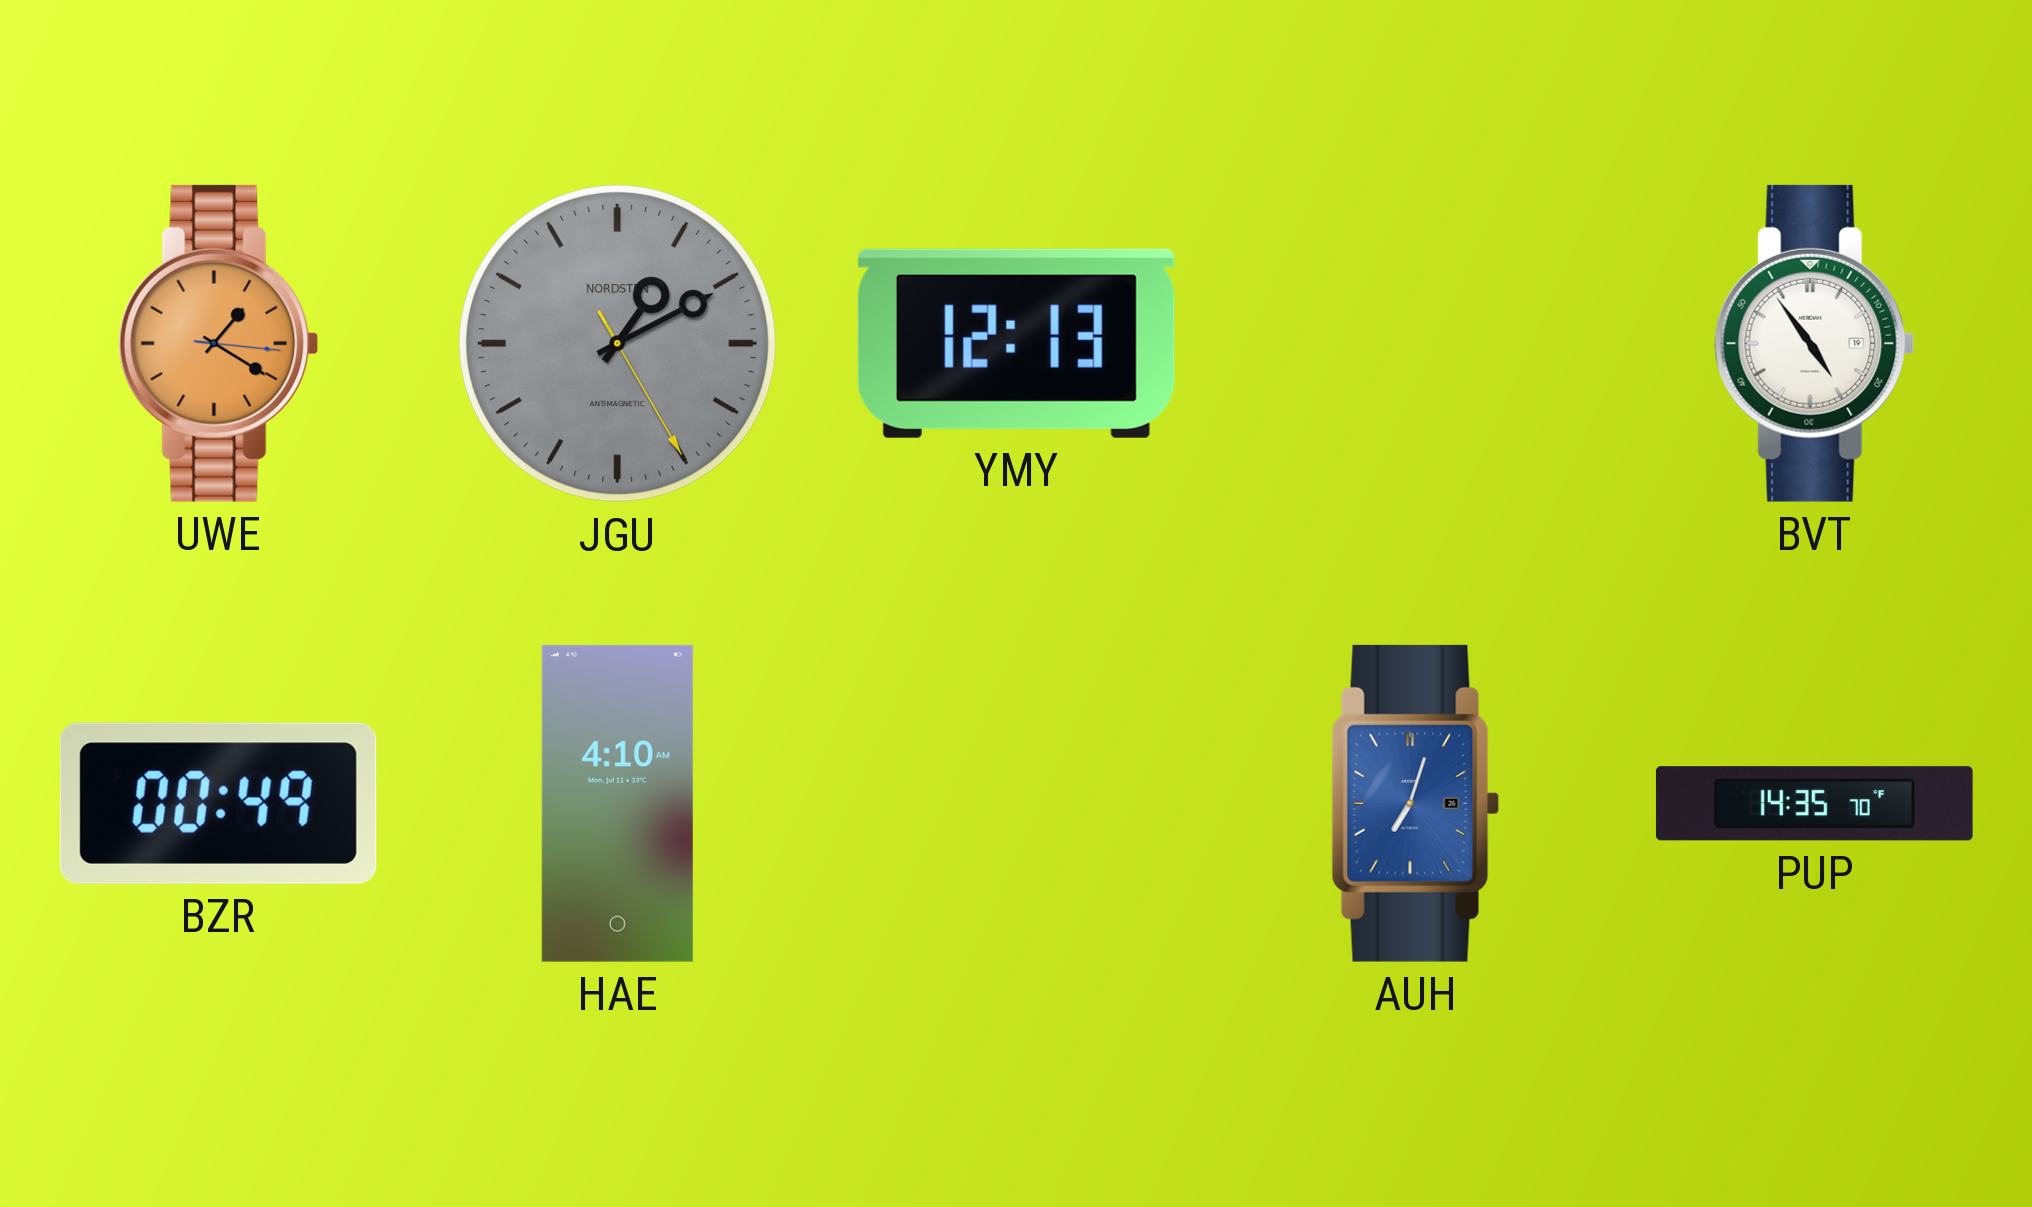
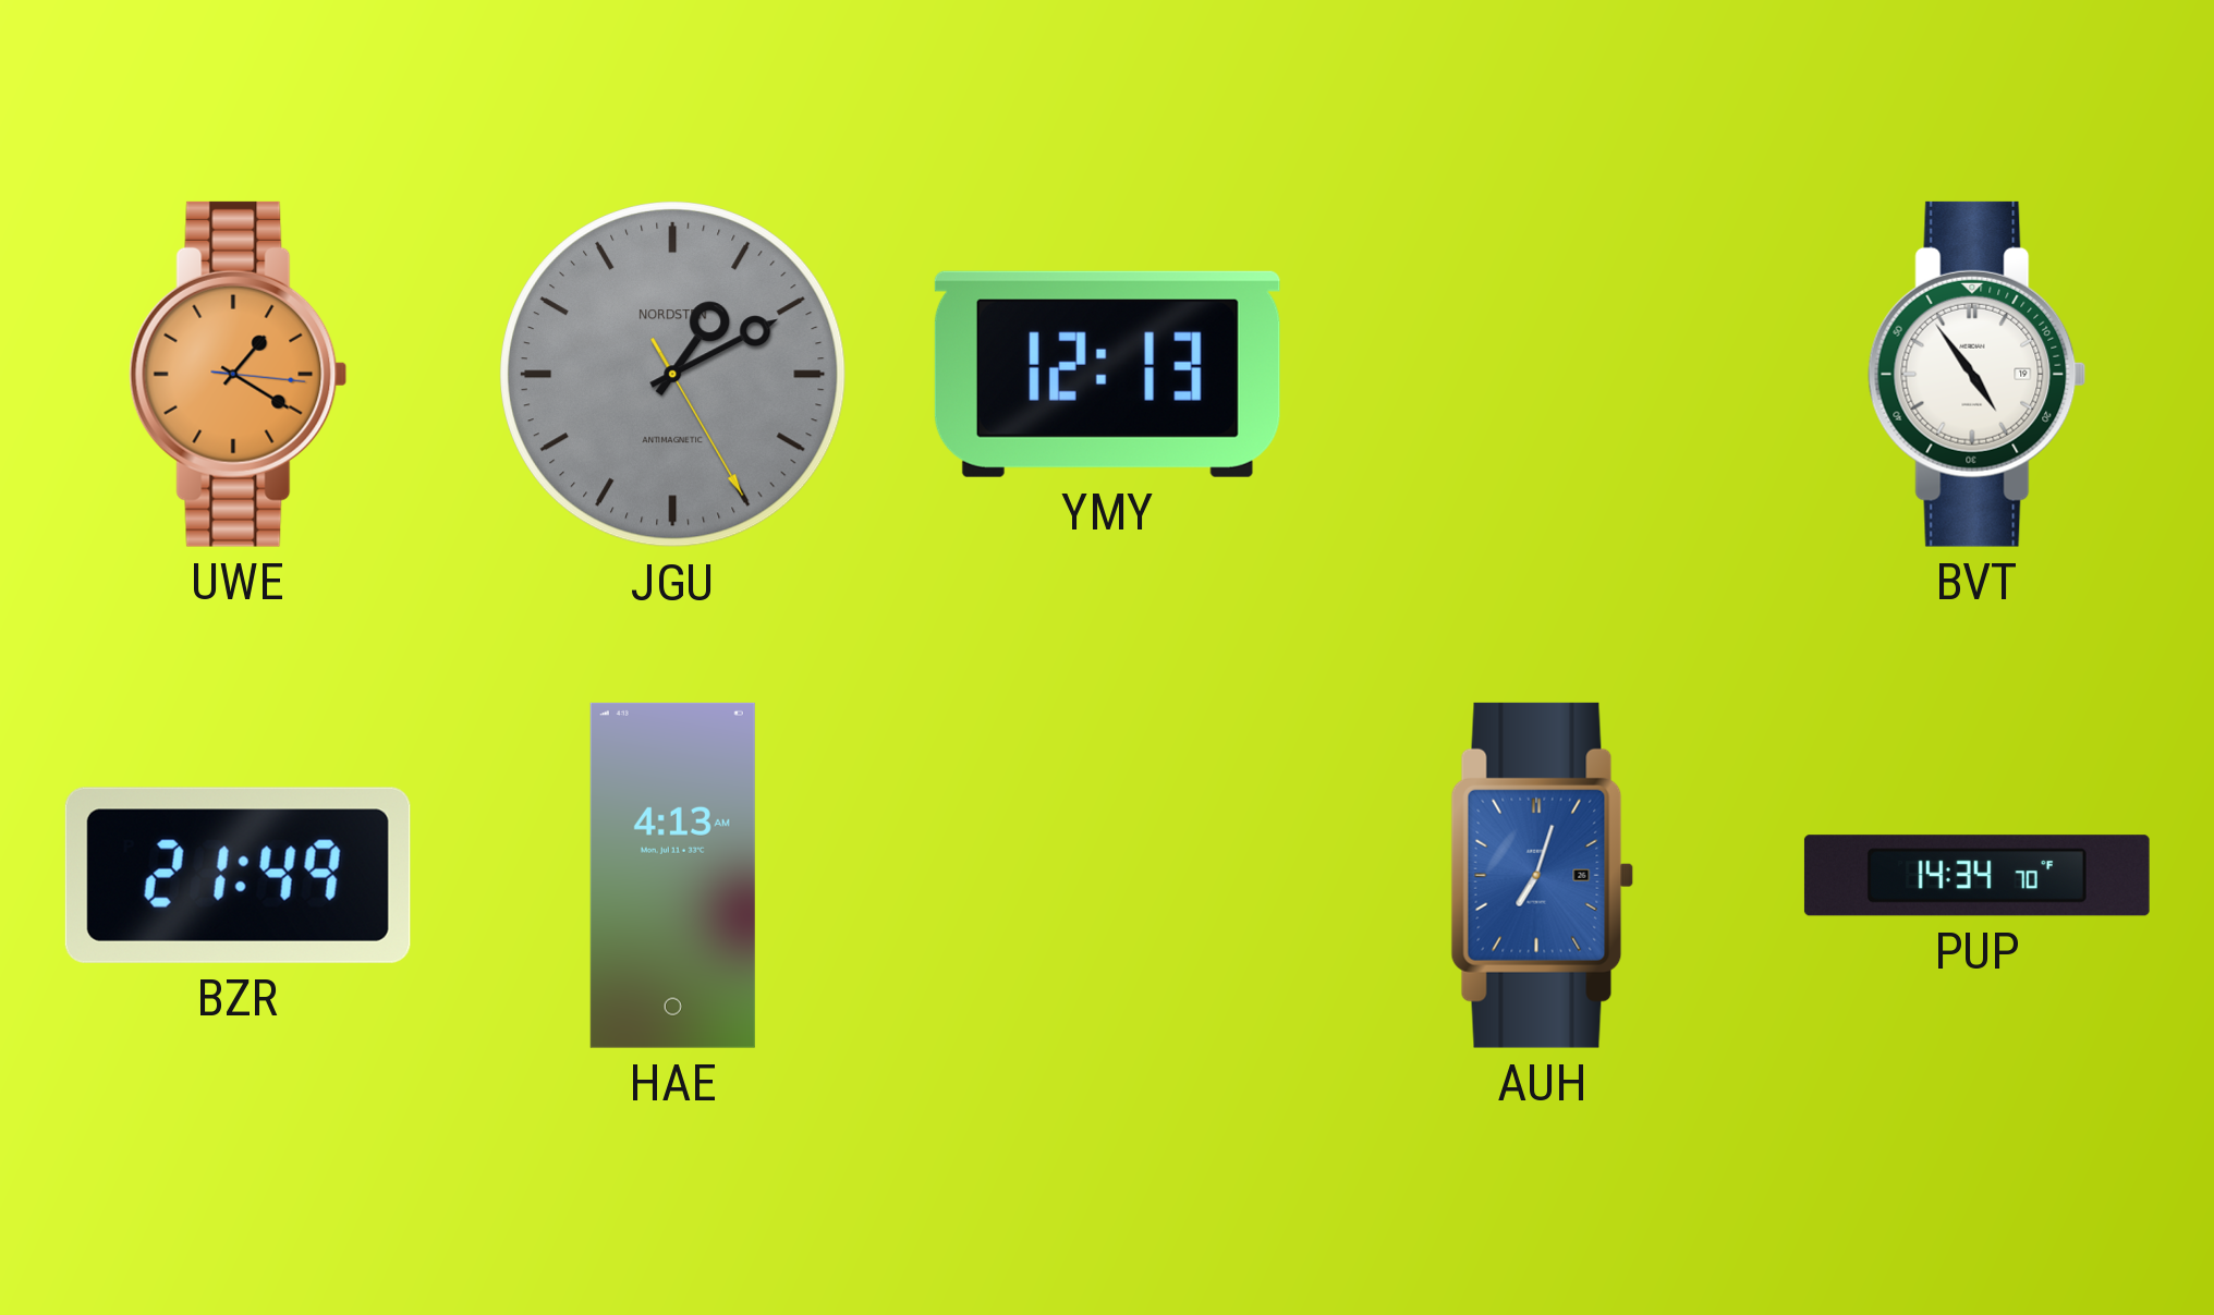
BZR: 00:49 -> 21:49
HAE: 4:10 -> 4:13
PUP: 14:35 -> 14:34
